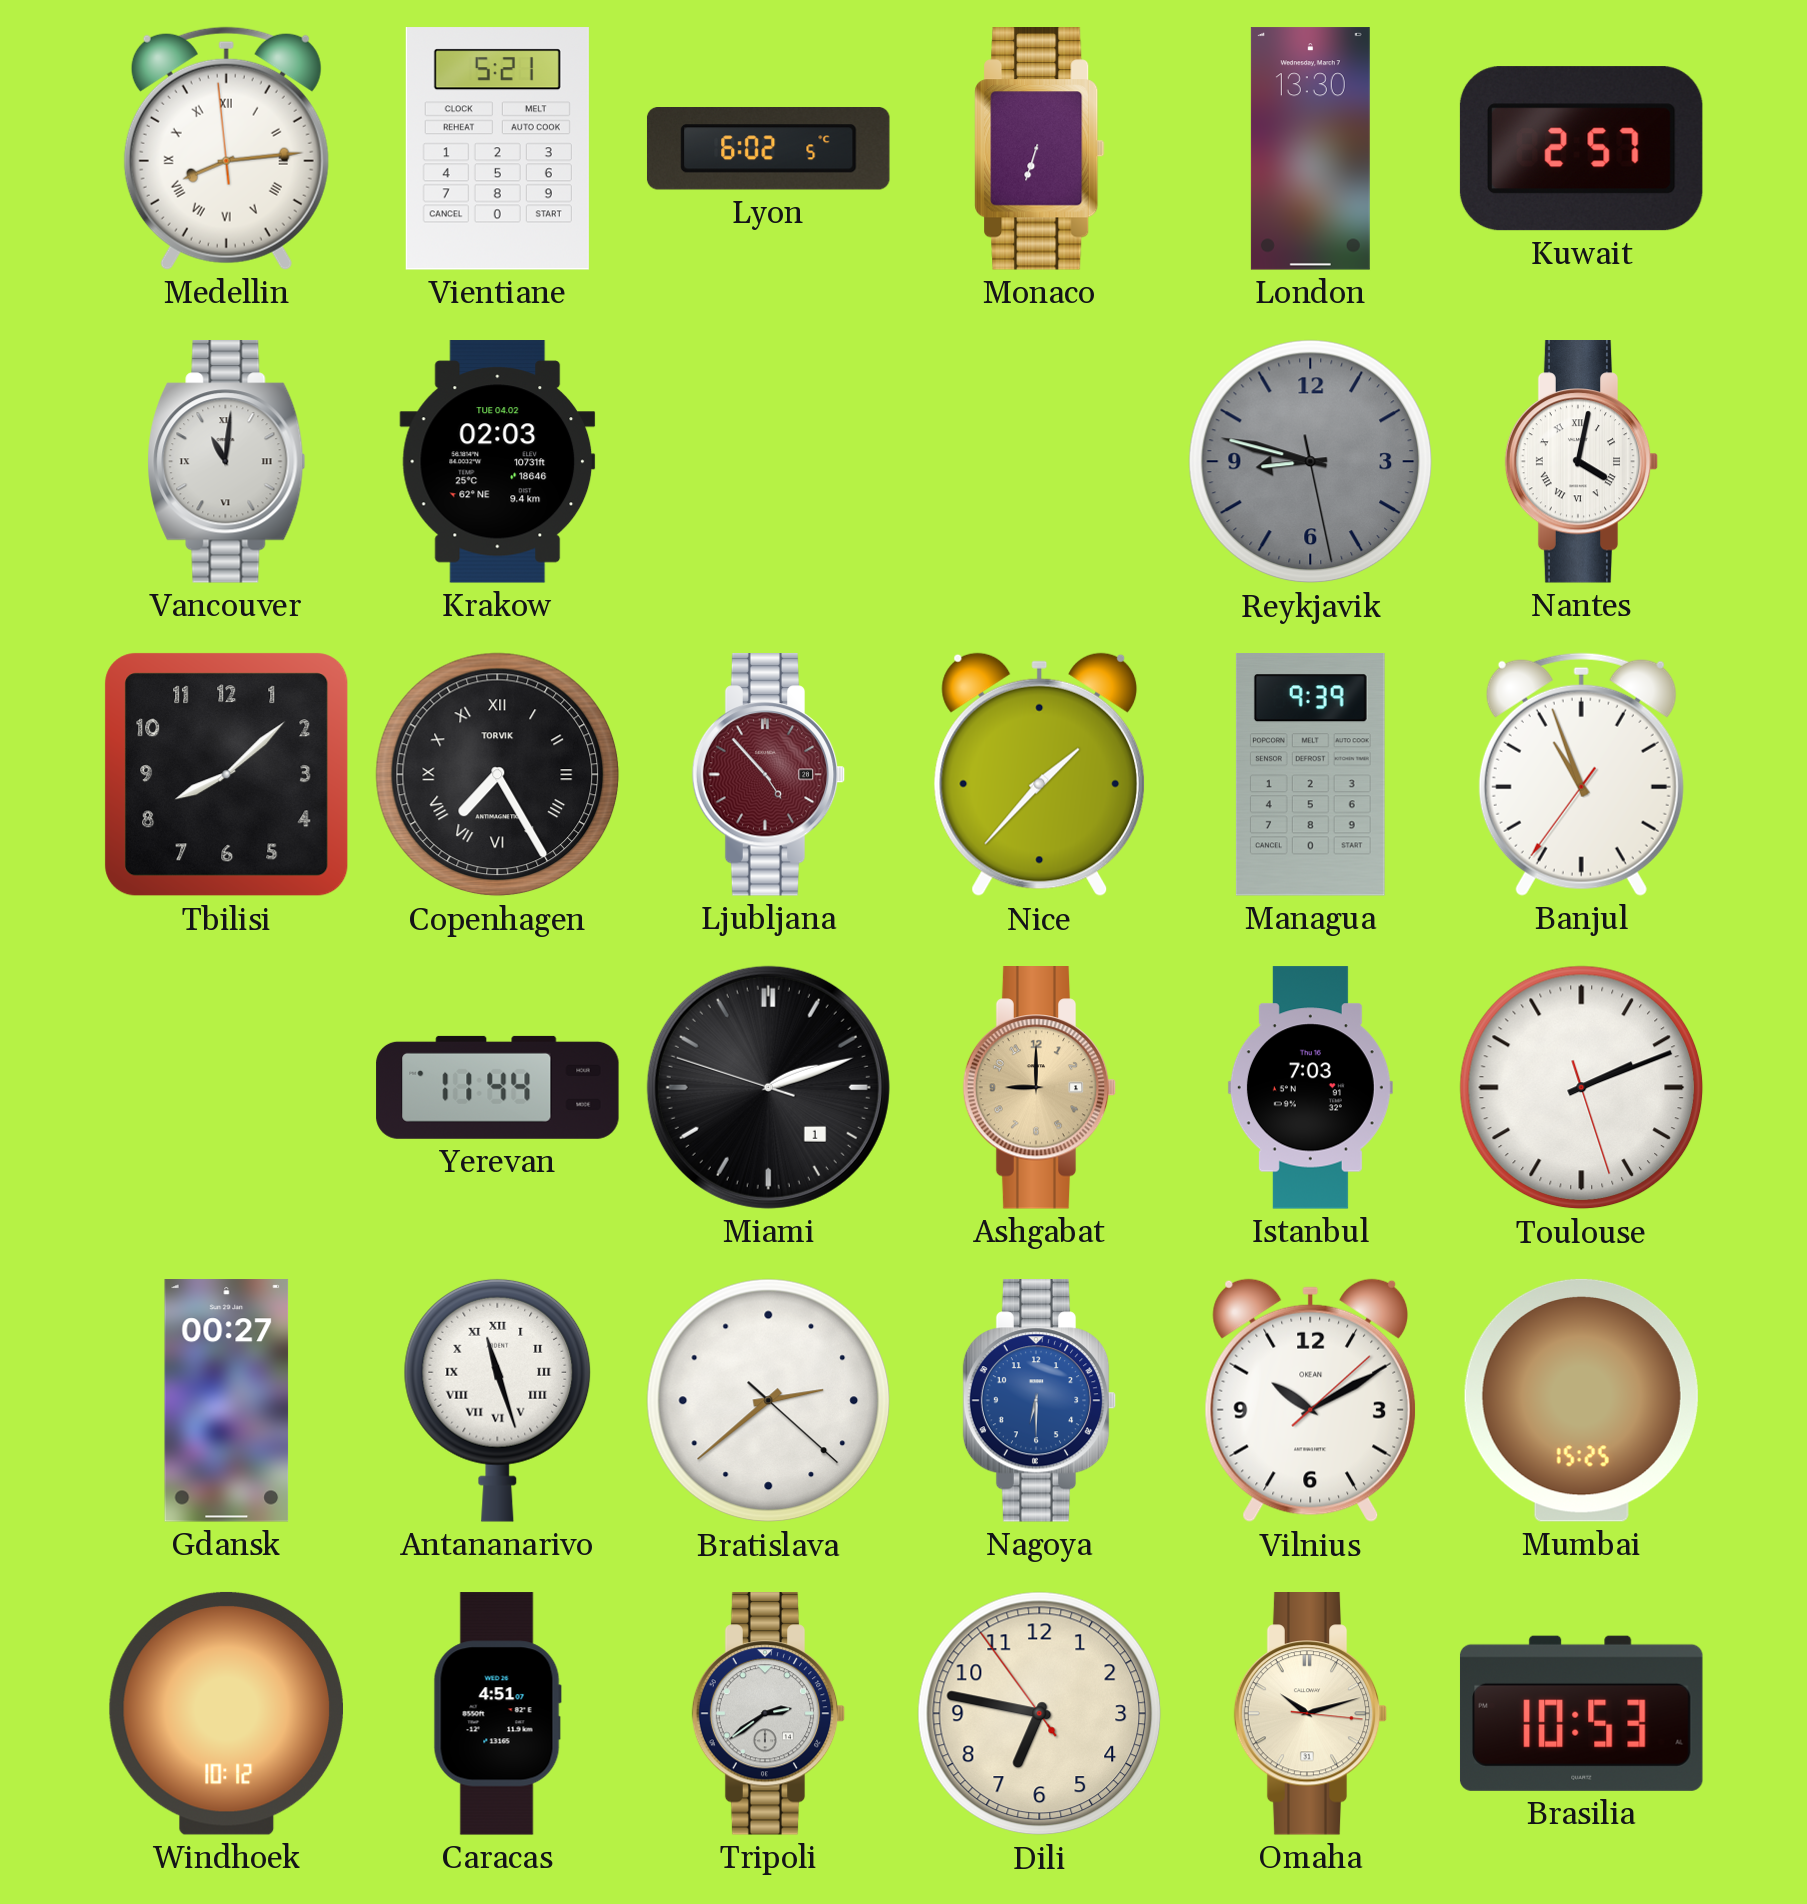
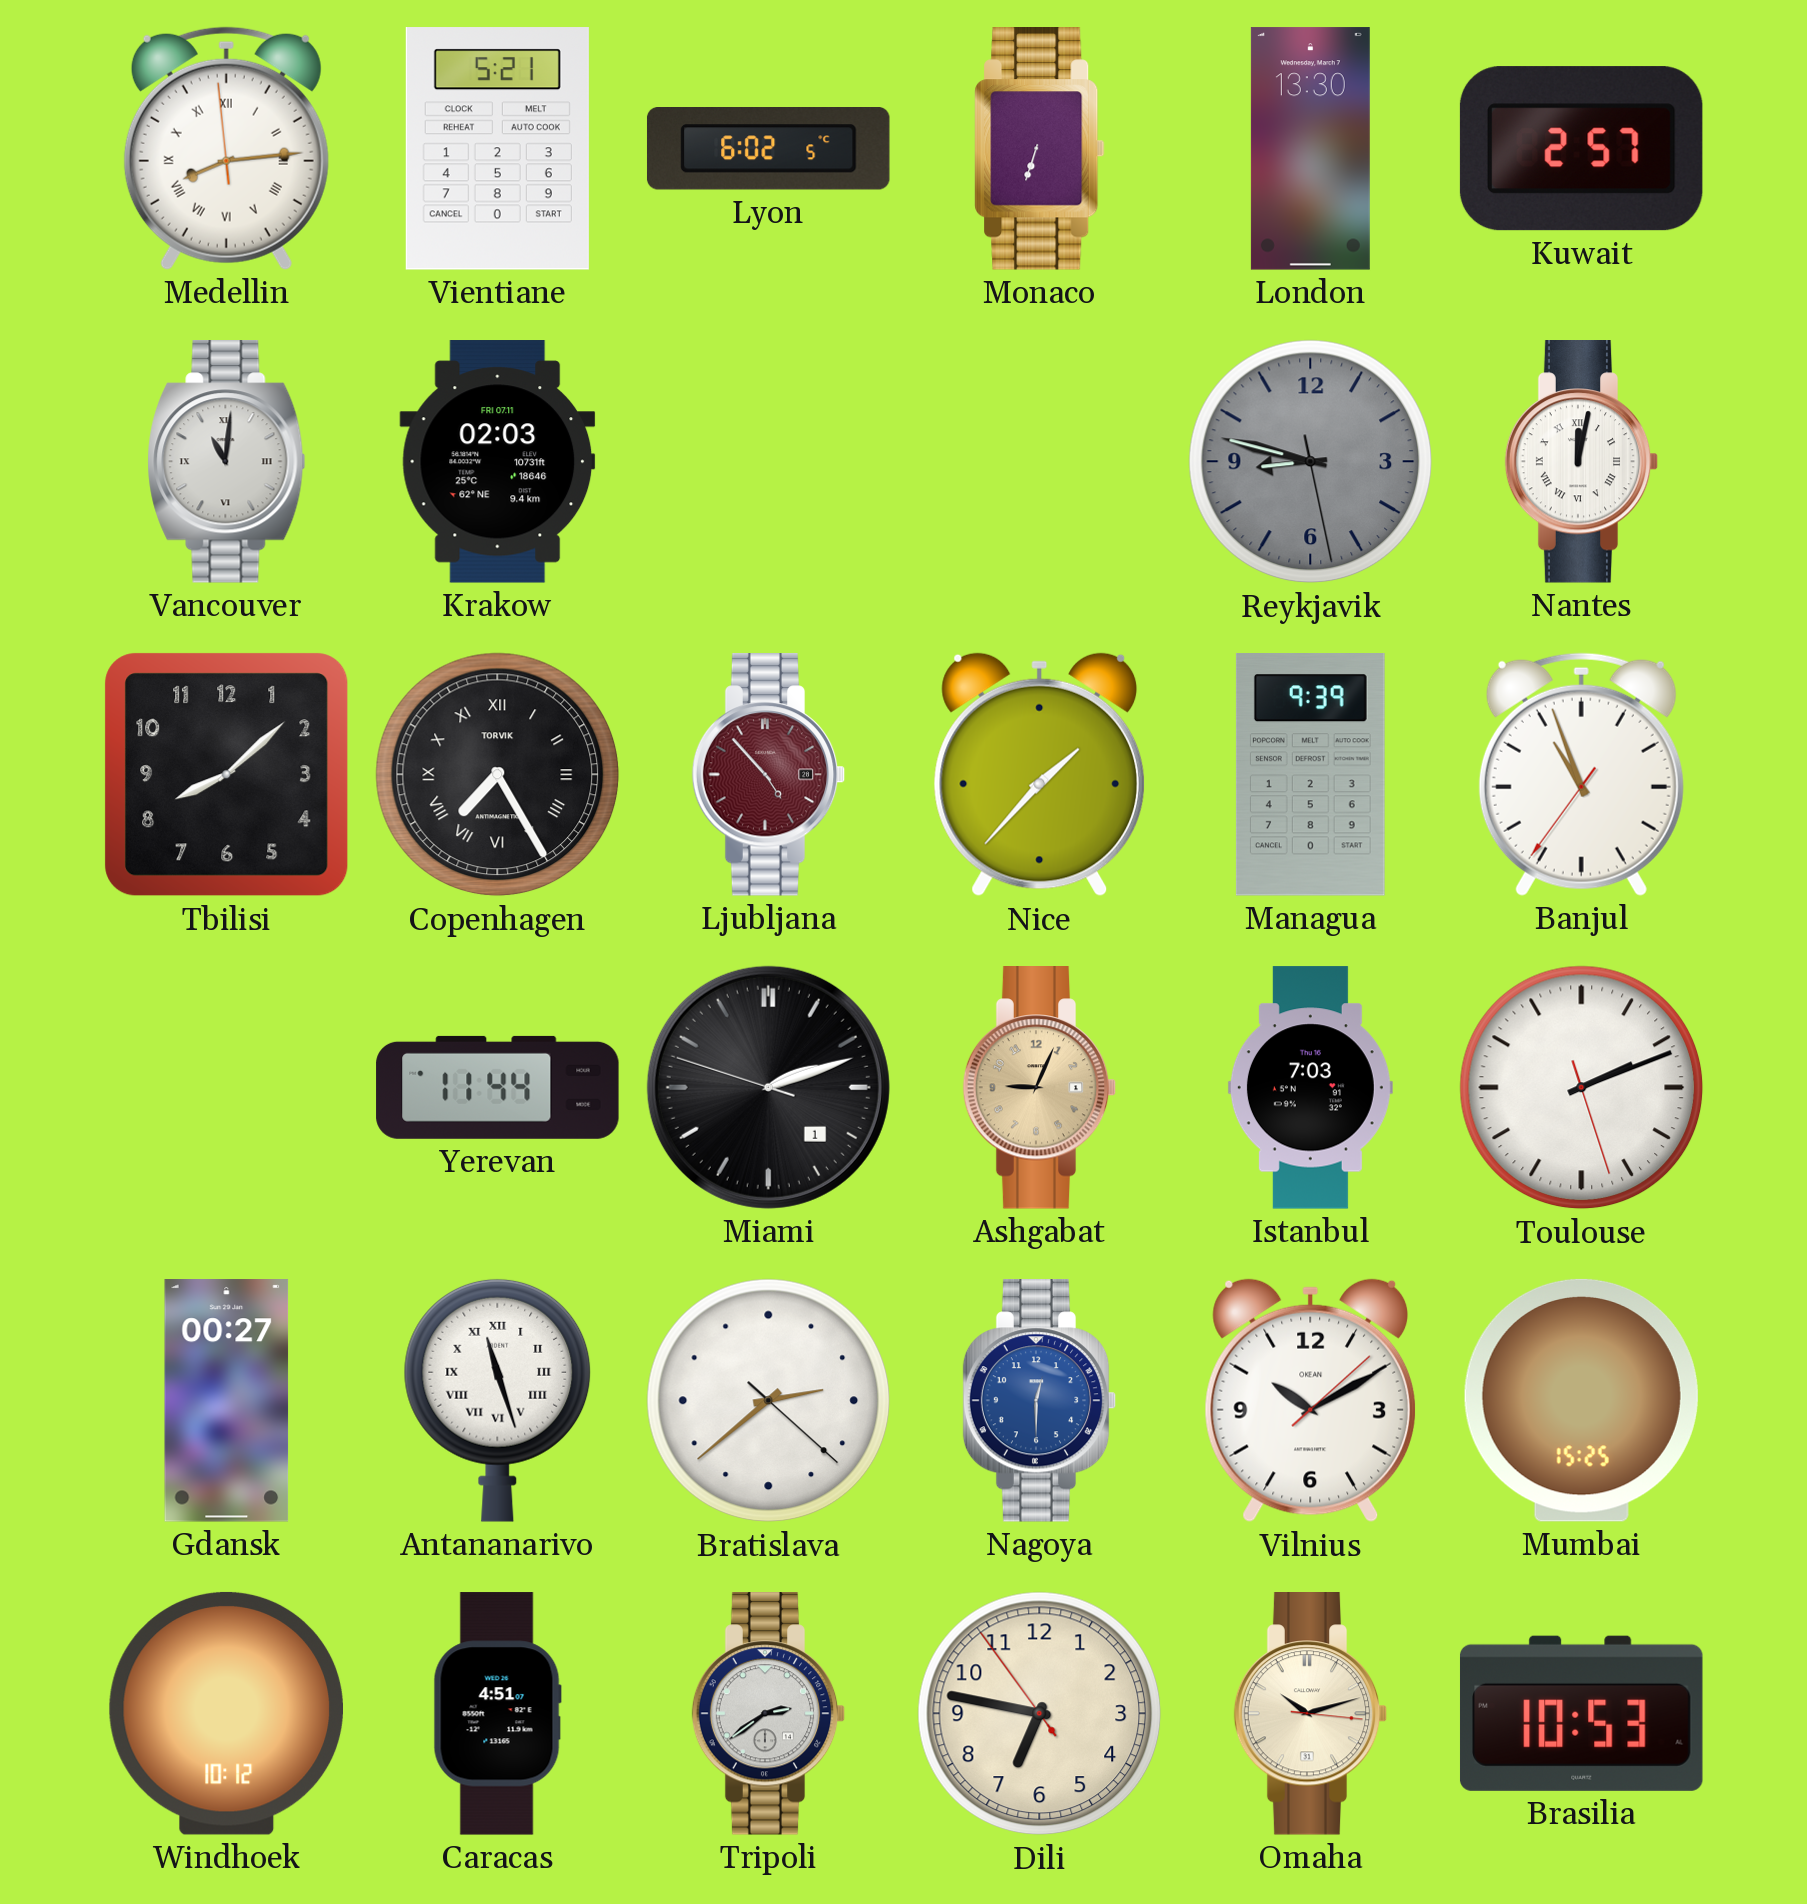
Krakow date: TUE 04.02 -> FRI 07.11
Nantes: 4:02 -> 12:02
Ashgabat: 9:00 -> 9:04
Nagoya: 6:30 -> 12:30
